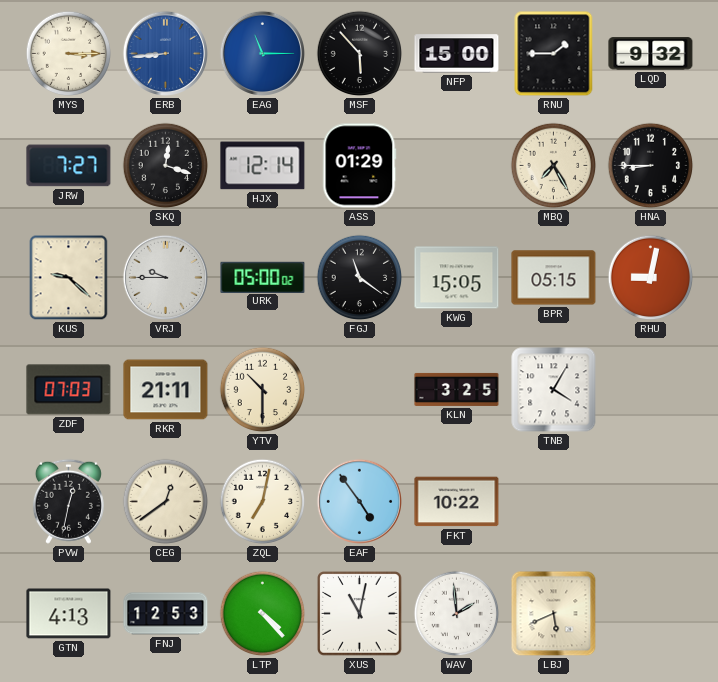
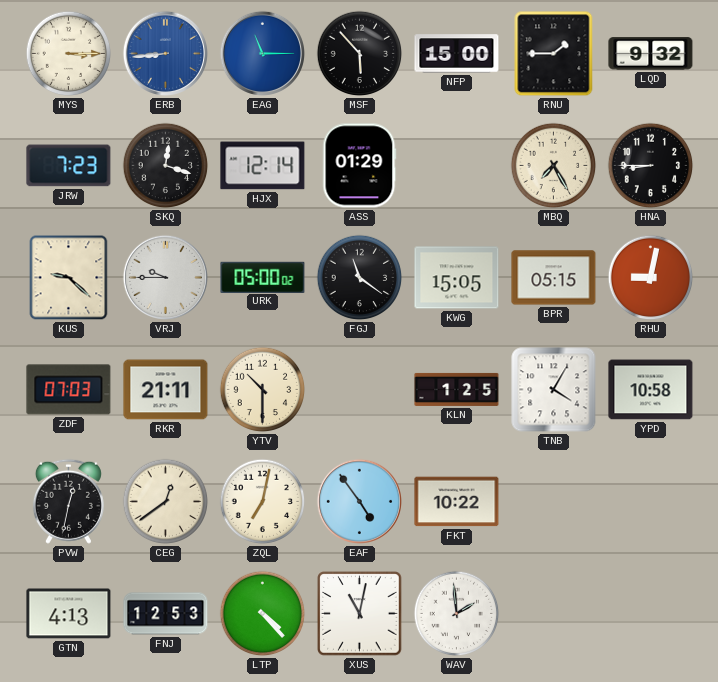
JRW: 7:27 -> 7:23
KLN: 3:25 -> 1:25
YPD: none -> 10:58
LBJ: 5:41 -> none
